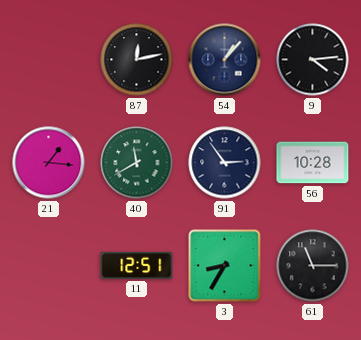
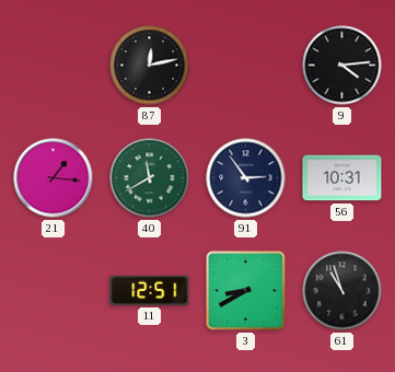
54: 1:07 -> none
56: 10:28 -> 10:31
3: 8:35 -> 8:40
61: 11:15 -> 10:57
